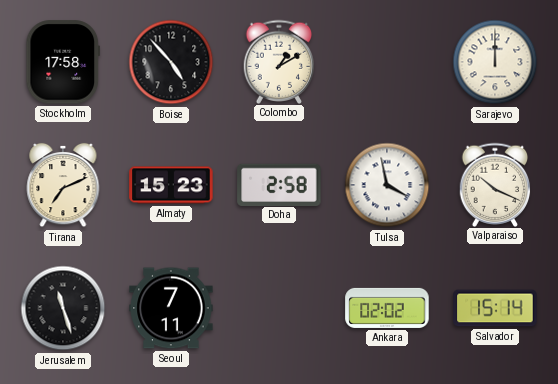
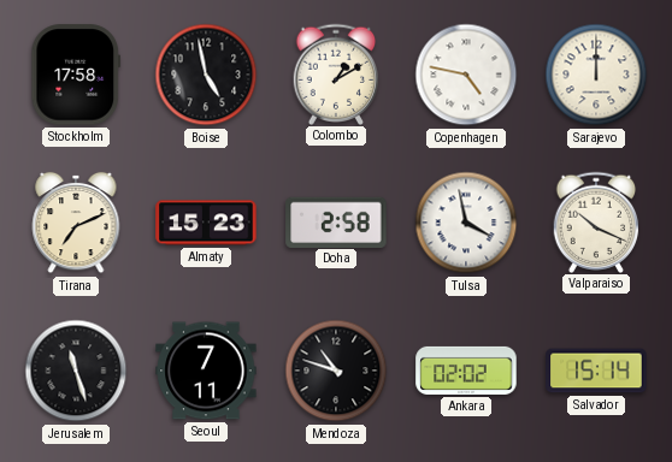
Boise: 4:53 -> 4:58
Copenhagen: none -> 4:47
Mendoza: none -> 10:48
